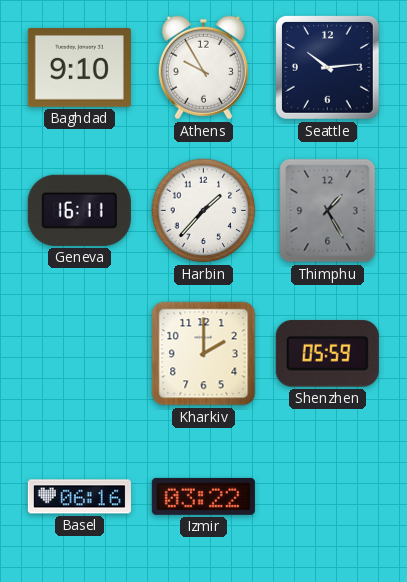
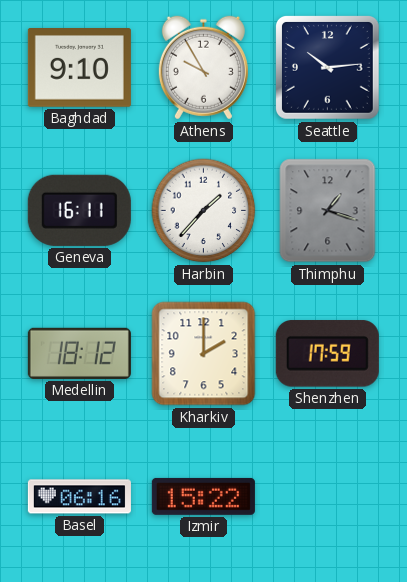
Thimphu: 1:25 -> 1:18
Medellin: none -> 18:12
Shenzhen: 05:59 -> 17:59
Izmir: 03:22 -> 15:22
